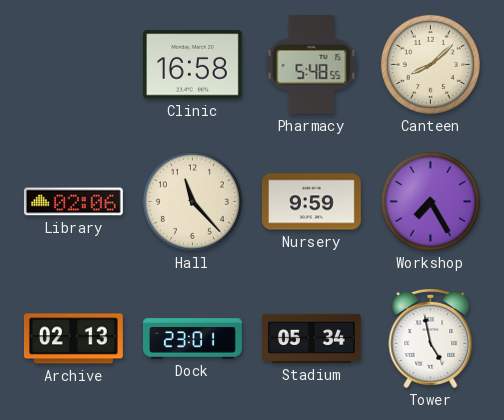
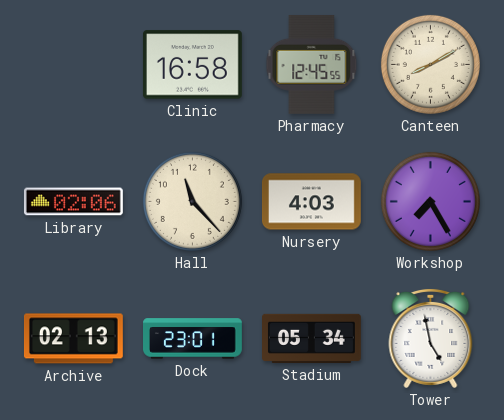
Pharmacy: 5:48 -> 12:45
Canteen: 8:08 -> 8:10
Nursery: 9:59 -> 4:03
